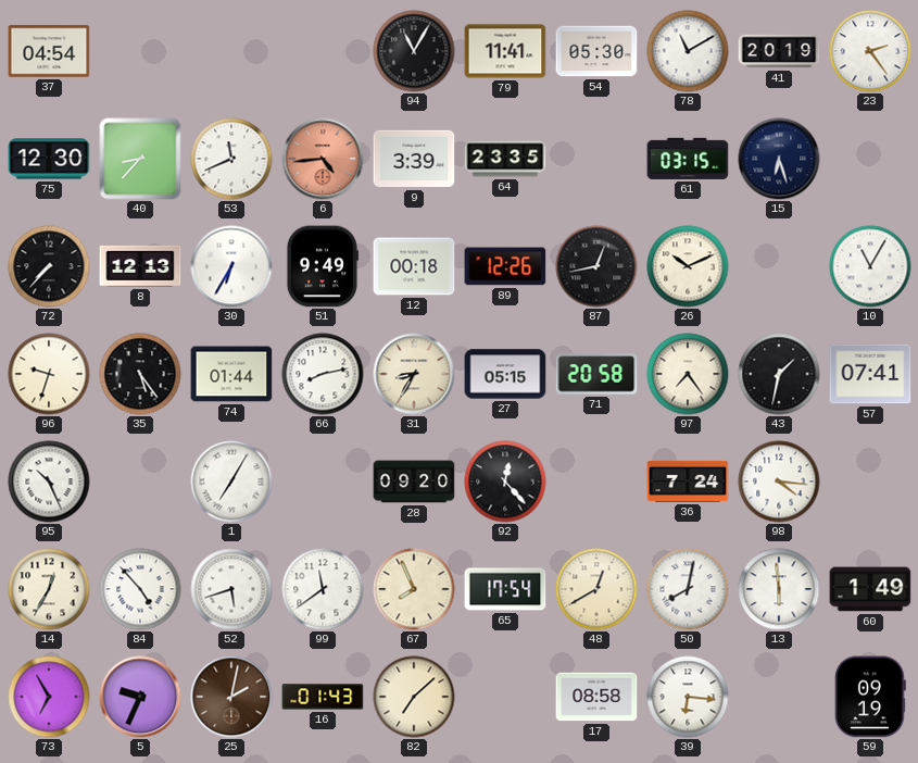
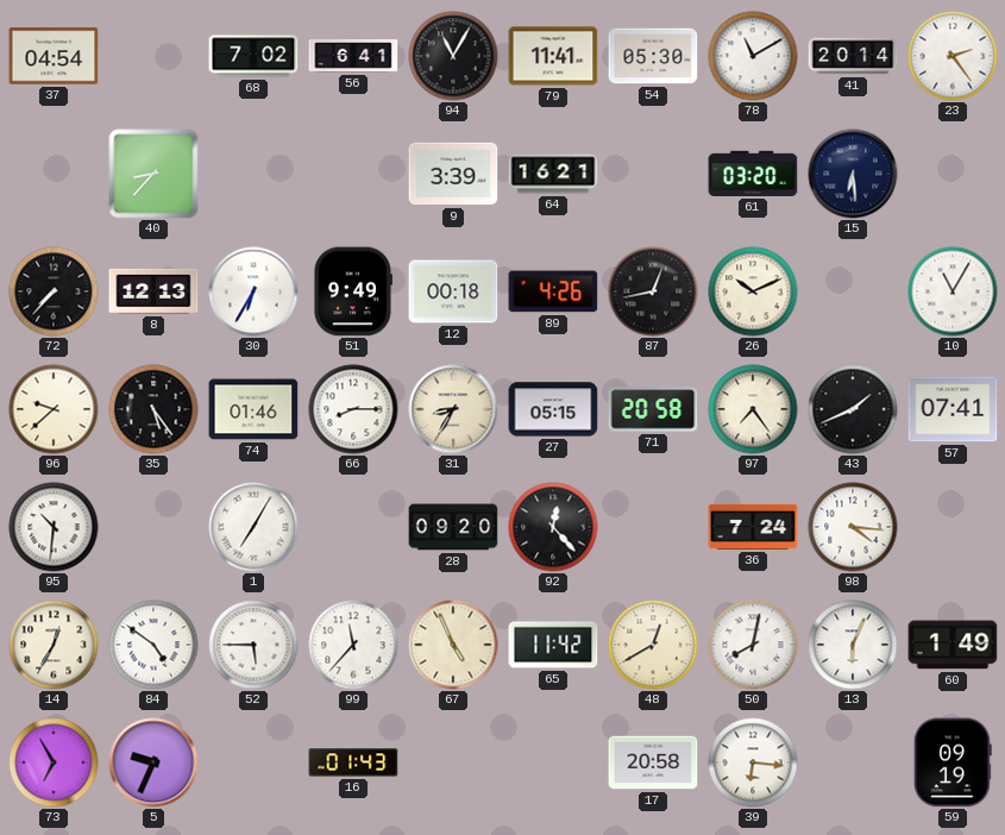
68: none -> 7:02
56: none -> 6:41
41: 20:19 -> 20:14
75: 12:30 -> none
53: 11:41 -> none
6: 4:44 -> none
64: 23:35 -> 16:21
61: 03:15 -> 03:20
15: 6:27 -> 6:29
89: 12:26 -> 4:26
96: 9:33 -> 9:38
74: 01:44 -> 01:46
66: 8:13 -> 8:15
43: 1:32 -> 1:41
95: 10:26 -> 10:31
84: 4:53 -> 4:51
52: 5:42 -> 5:45
99: 11:39 -> 11:37
67: 7:56 -> 4:56
65: 17:54 -> 11:42
13: 5:59 -> 6:04
25: 2:02 -> none
82: 7:08 -> none
17: 08:58 -> 20:58
